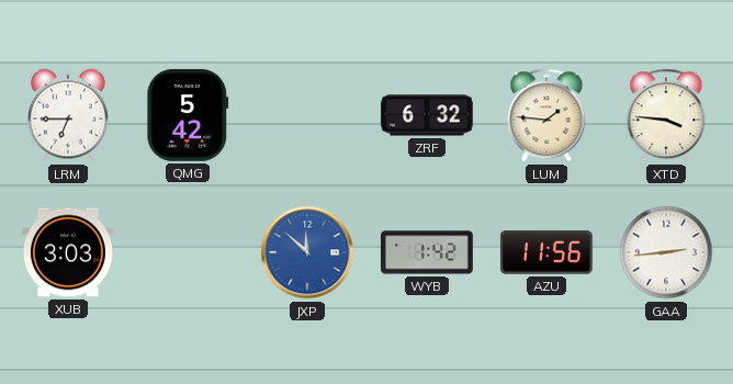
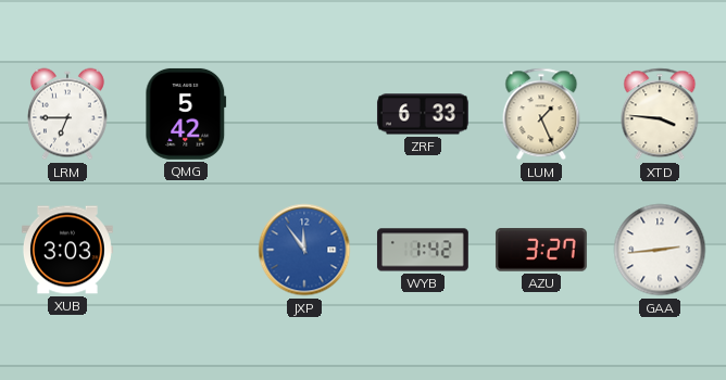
ZRF: 6:32 -> 6:33
LUM: 1:46 -> 1:26
JXP: 11:52 -> 11:54
AZU: 11:56 -> 3:27
